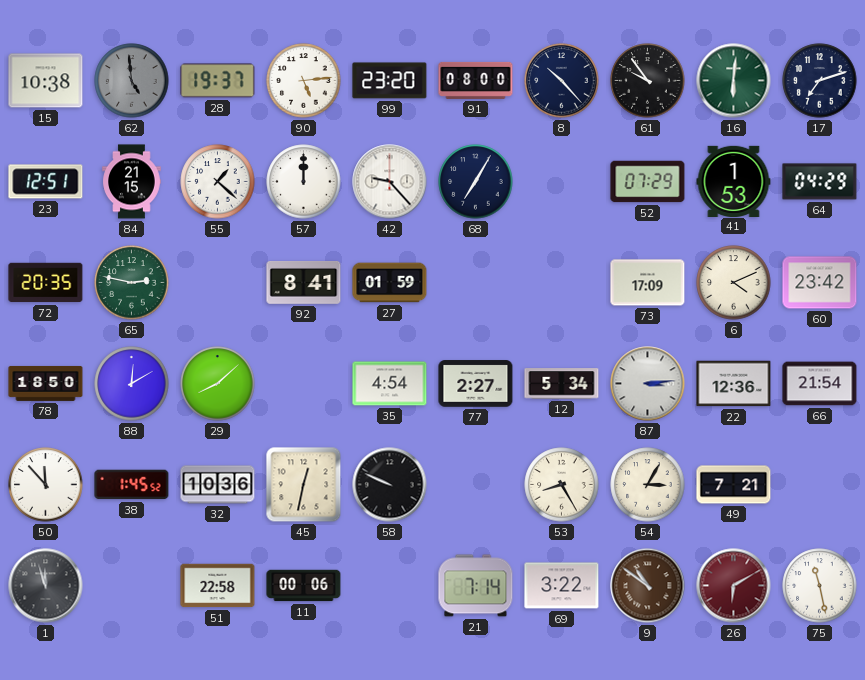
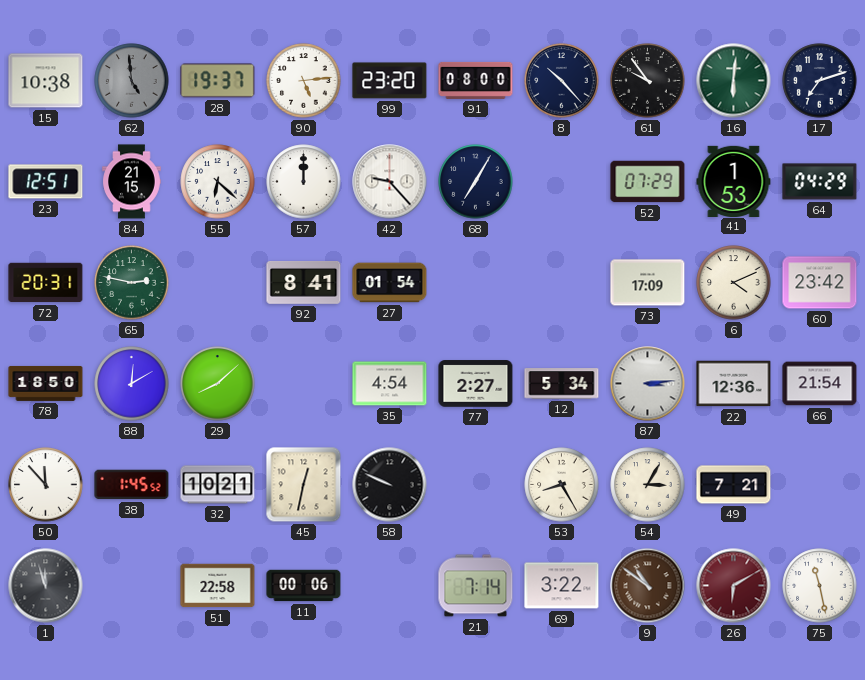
55: 1:22 -> 6:22
72: 20:35 -> 20:31
27: 01:59 -> 01:54
32: 10:36 -> 10:21
